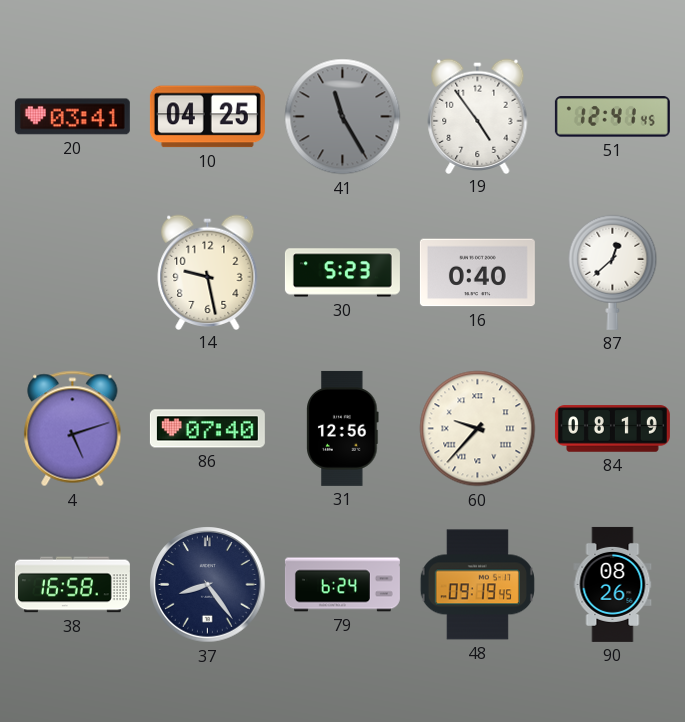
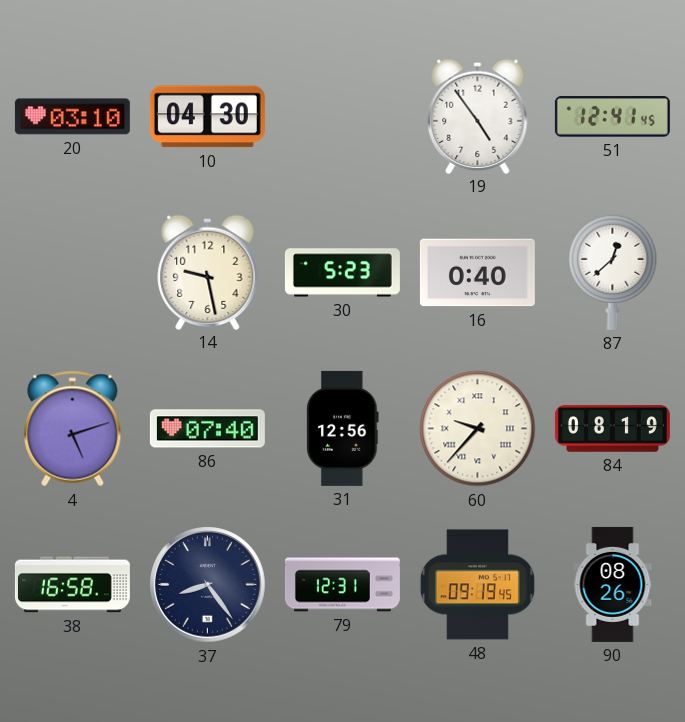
20: 03:41 -> 03:10
10: 04:25 -> 04:30
41: 11:25 -> none
79: 6:24 -> 12:31
